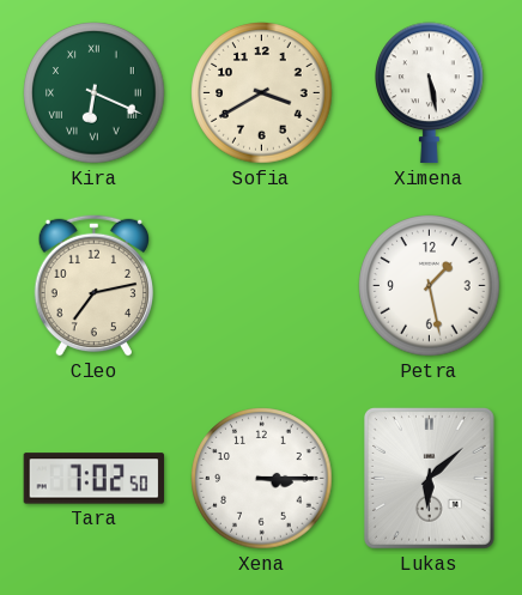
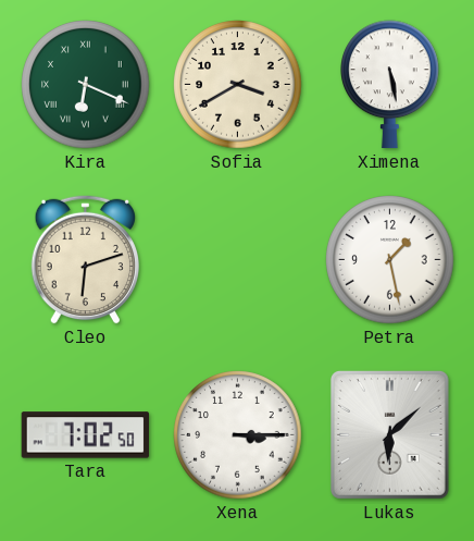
Cleo: 7:13 -> 6:12
